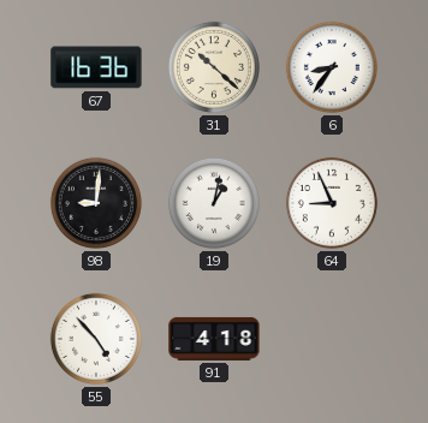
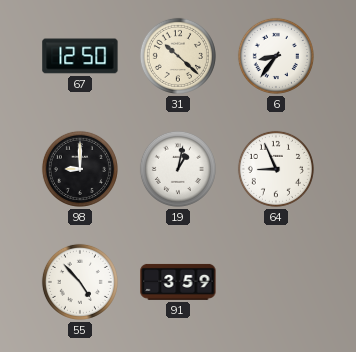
67: 16:36 -> 12:50
98: 9:01 -> 9:00
91: 4:18 -> 3:59
